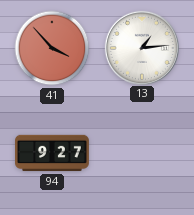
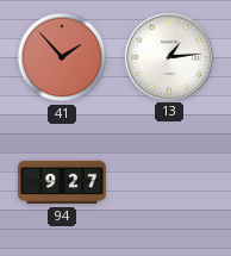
41: 3:53 -> 1:53
